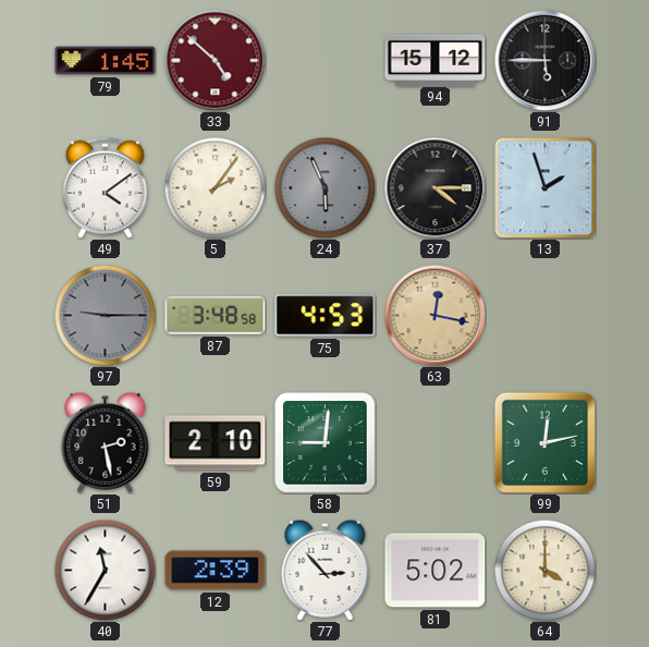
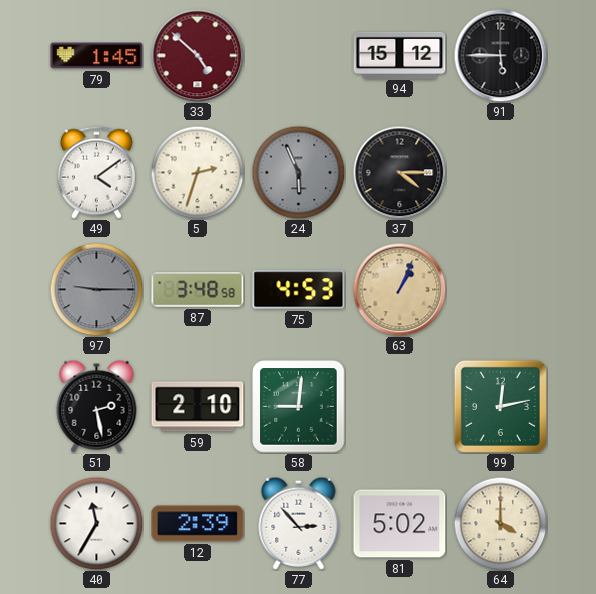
5: 2:06 -> 2:33
13: 1:57 -> none
63: 12:17 -> 1:04
